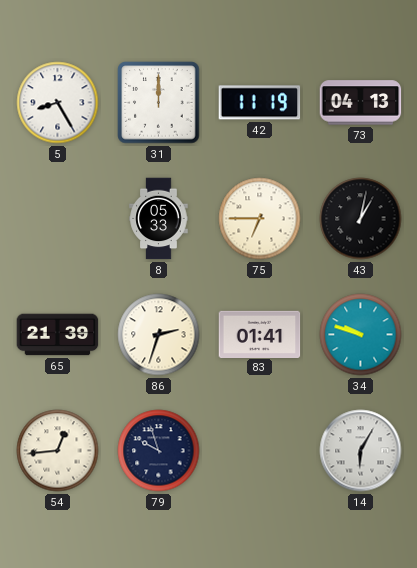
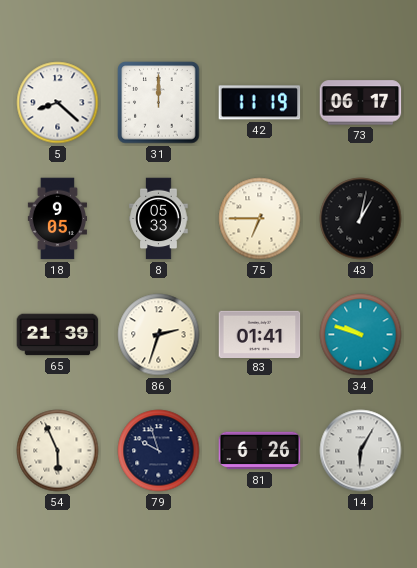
5: 8:25 -> 8:22
73: 04:13 -> 06:17
18: none -> 9:05
54: 12:44 -> 5:56
81: none -> 6:26
